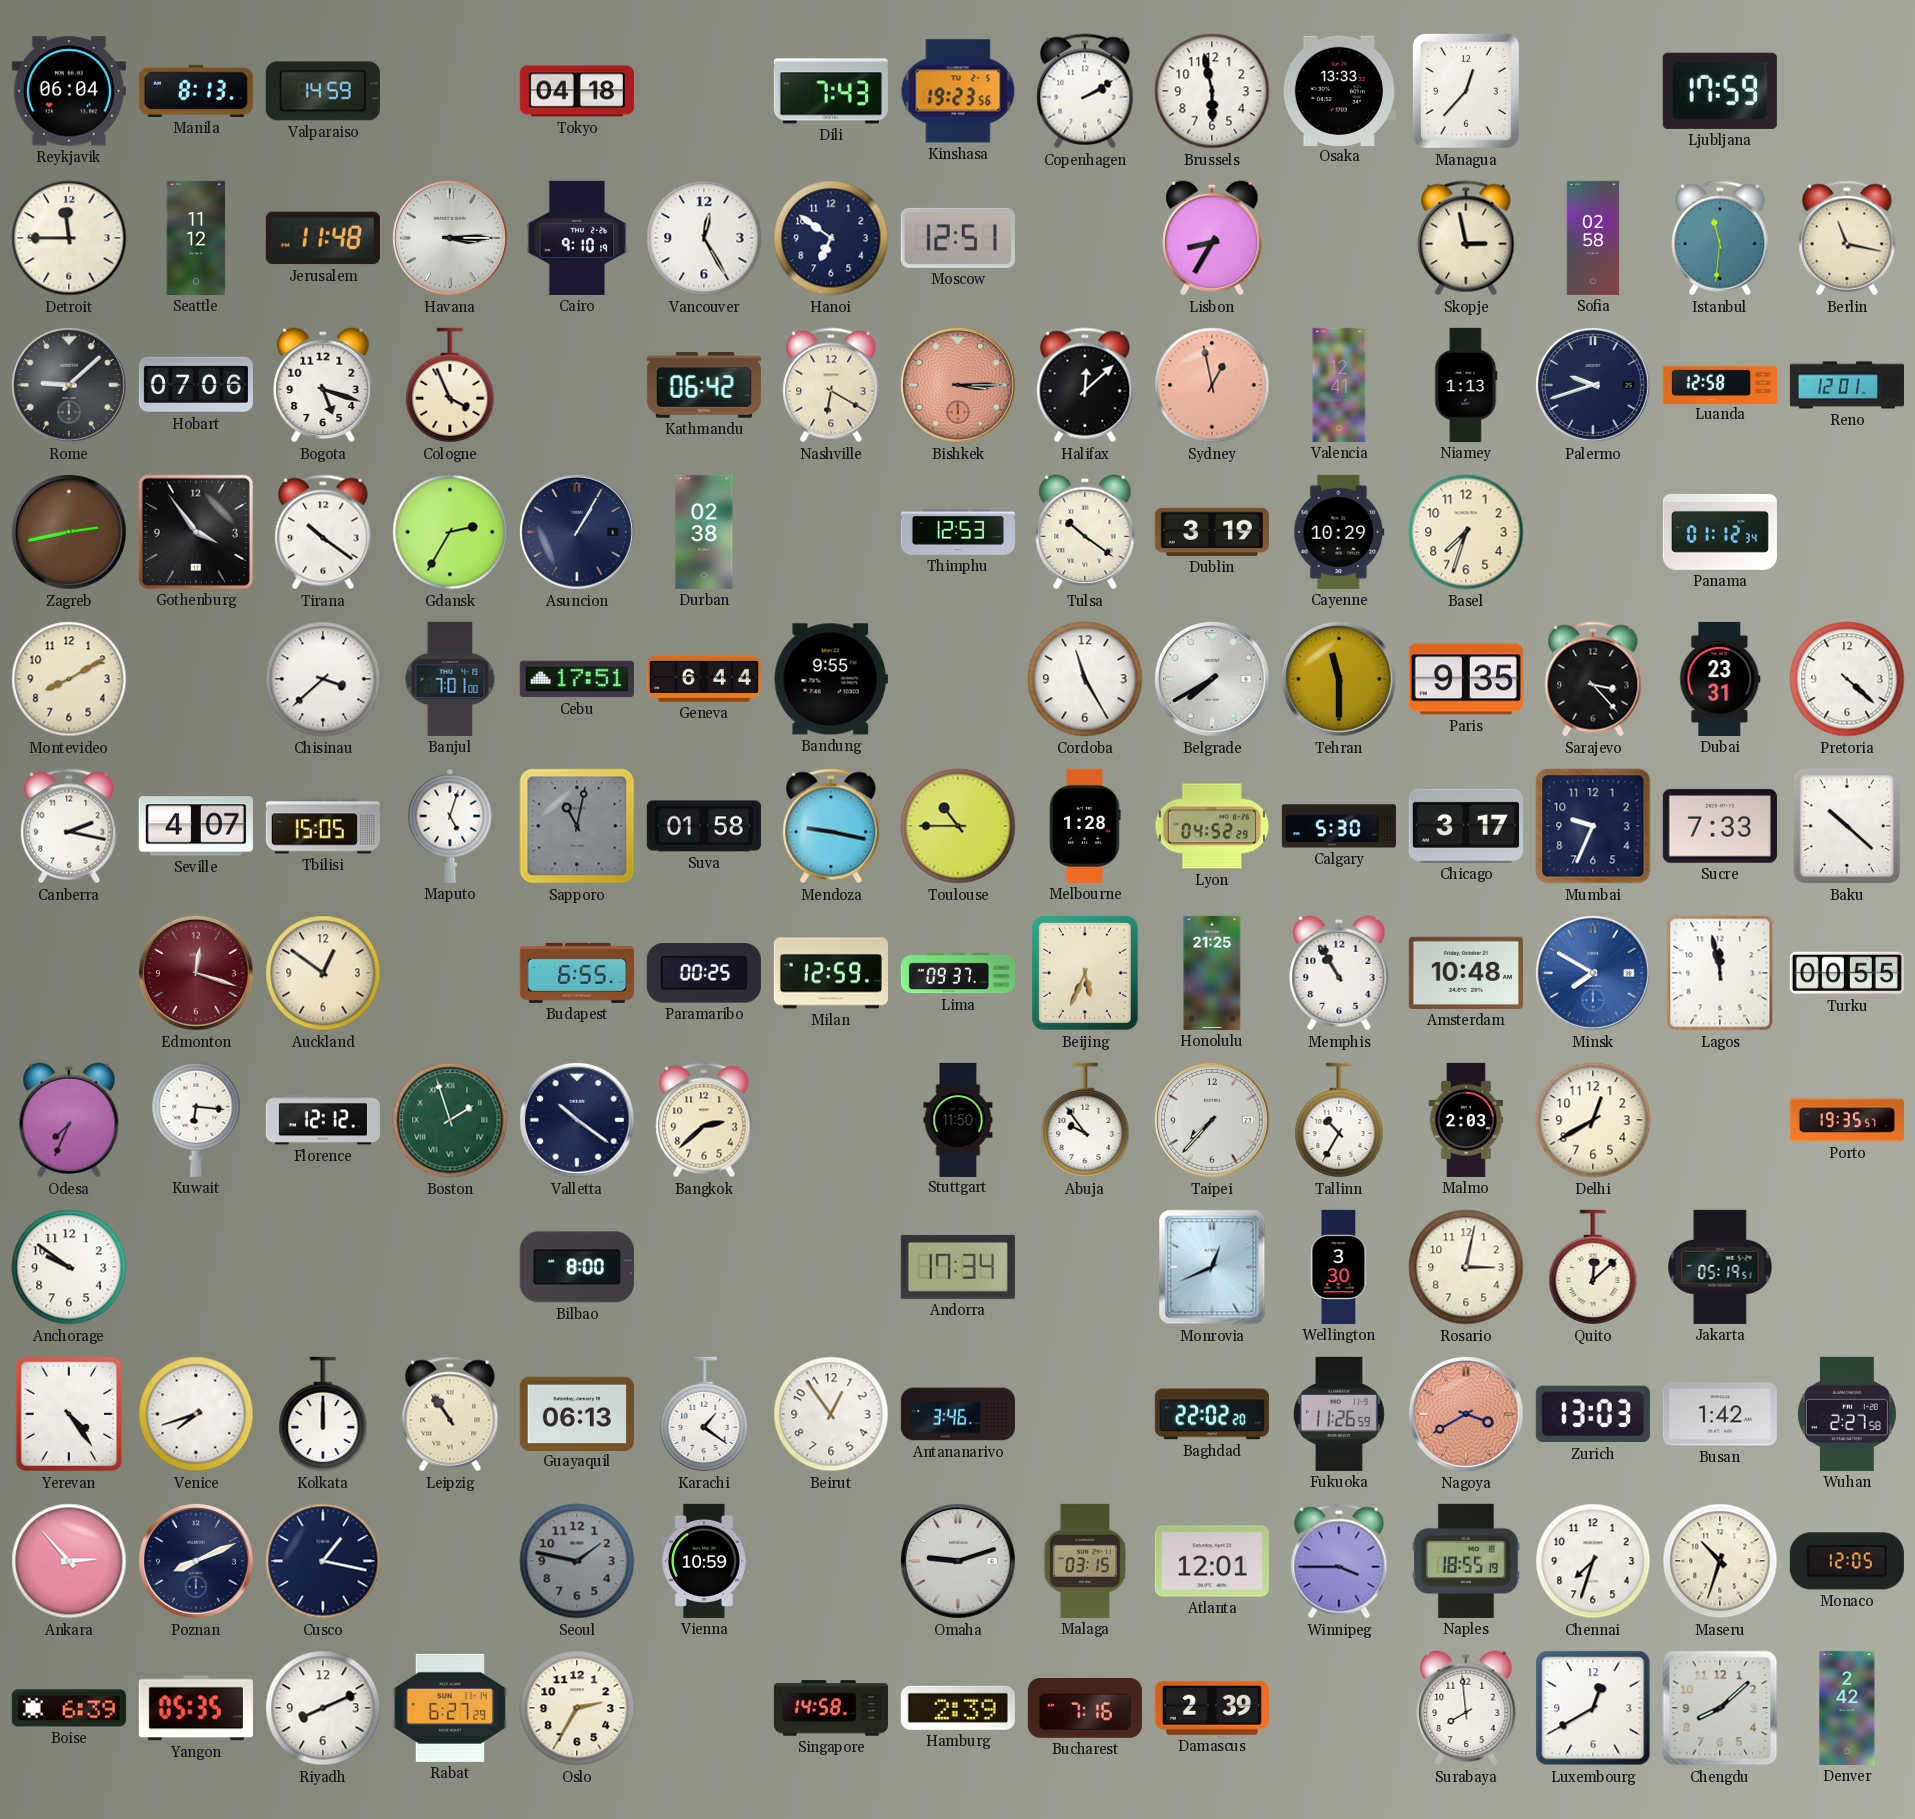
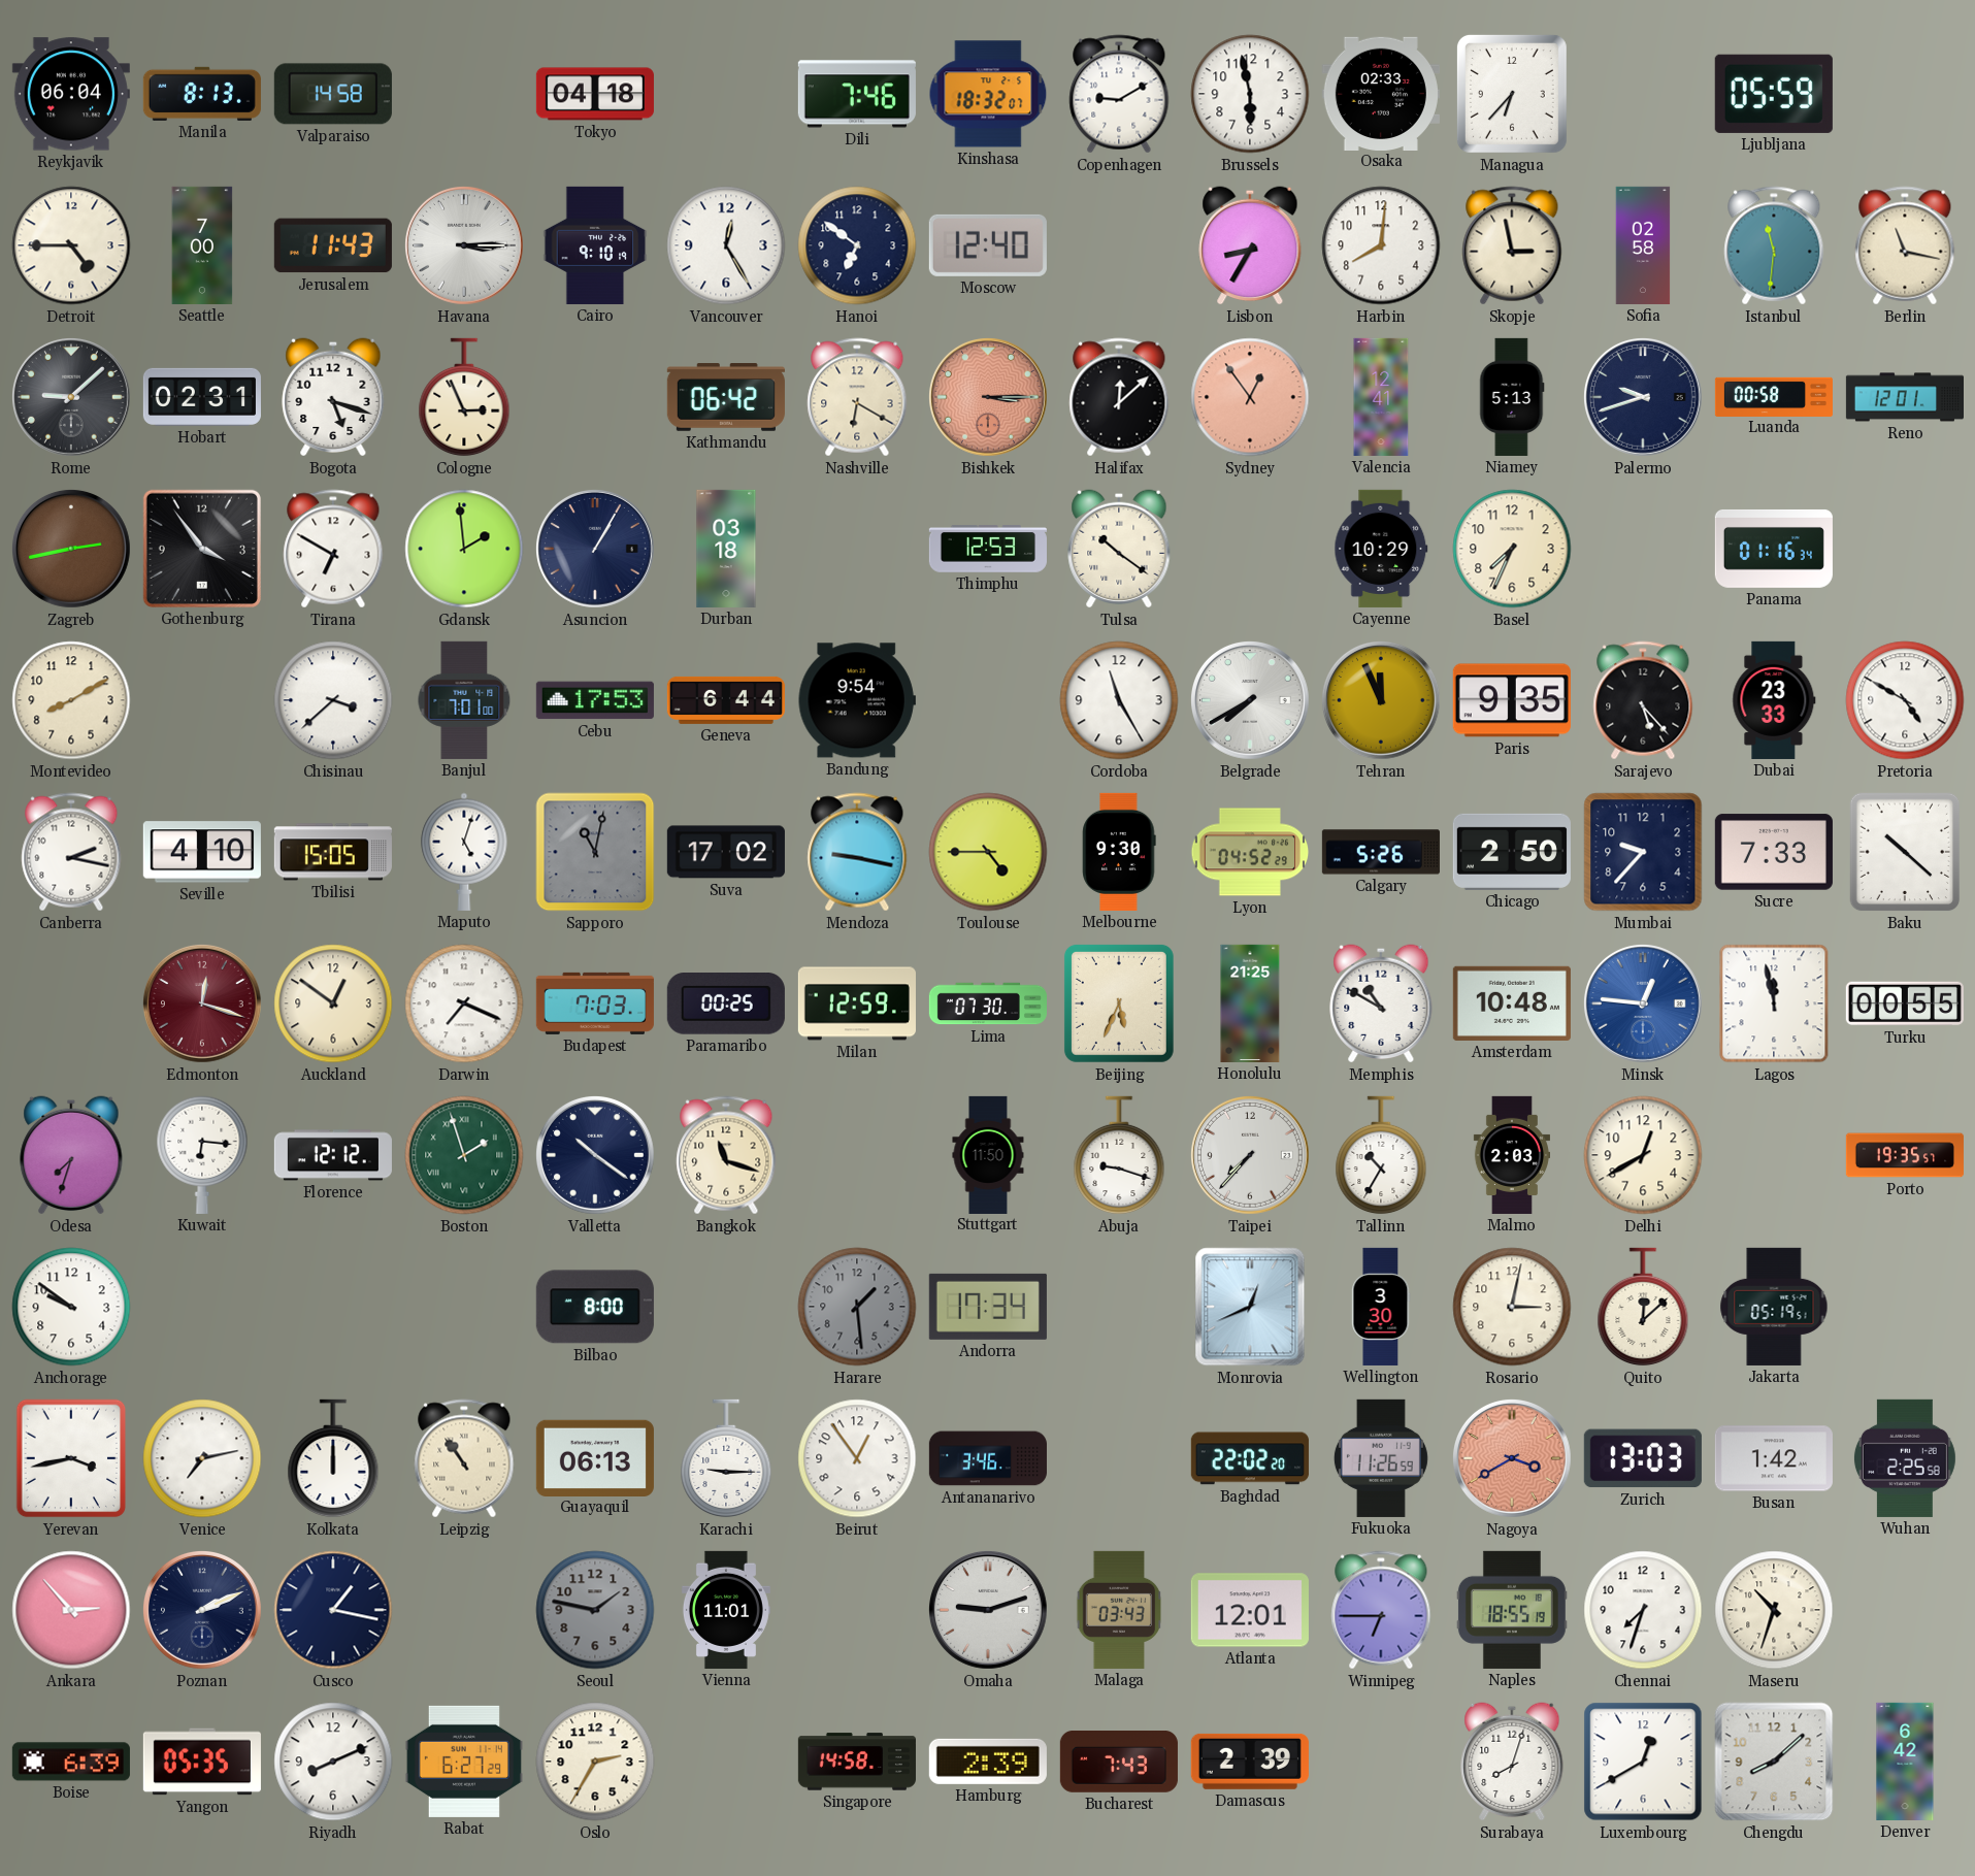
Valparaiso: 14:59 -> 14:58
Dili: 7:43 -> 7:46
Kinshasa: 19:23 -> 18:32
Copenhagen: 2:10 -> 9:10
Osaka: 13:33 -> 02:33
Managua: 12:37 -> 6:37
Ljubljana: 17:59 -> 05:59
Detroit: 11:45 -> 4:45
Seattle: 11:12 -> 7:00
Jerusalem: 11:48 -> 11:43
Moscow: 12:51 -> 12:40
Harbin: none -> 8:01
Hobart: 07:06 -> 02:31
Cologne: 3:56 -> 2:56
Sydney: 12:58 -> 12:54
Niamey: 1:13 -> 5:13
Luanda: 12:58 -> 00:58
Tirana: 10:21 -> 6:50
Gdansk: 2:35 -> 1:59
Durban: 02:38 -> 03:18
Dublin: 3:19 -> none
Basel: 7:33 -> 7:34
Panama: 01:12 -> 01:16
Cebu: 17:51 -> 17:53
Bandung: 9:55 -> 9:54
Tehran: 11:30 -> 11:56
Sarajevo: 3:23 -> 5:23
Dubai: 23:31 -> 23:33
Pretoria: 4:22 -> 4:50
Seville: 4:07 -> 4:10
Suva: 01:58 -> 17:02
Toulouse: 10:45 -> 4:45
Melbourne: 1:28 -> 9:30
Calgary: 5:30 -> 5:26
Chicago: 3:17 -> 2:50
Mumbai: 9:34 -> 9:37
Darwin: none -> 7:19
Budapest: 6:55 -> 7:03
Lima: 09:37 -> 07:30
Memphis: 10:55 -> 10:50
Minsk: 7:50 -> 12:46
Odesa: 7:34 -> 7:33
Bangkok: 2:38 -> 11:18
Abuja: 9:54 -> 9:18
Harare: none -> 1:29
Yerevan: 4:24 -> 3:43
Venice: 7:42 -> 7:13
Karachi: 1:21 -> 9:15
Wuhan: 2:27 -> 2:25
Poznan: 8:11 -> 2:11
Vienna: 10:59 -> 11:01
Malaga: 03:15 -> 03:43
Winnipeg: 3:45 -> 6:45
Monaco: 12:05 -> none
Bucharest: 7:16 -> 7:43
Surabaya: 7:59 -> 8:03
Denver: 2:42 -> 6:42
